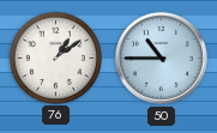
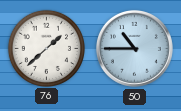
76: 1:09 -> 1:38
